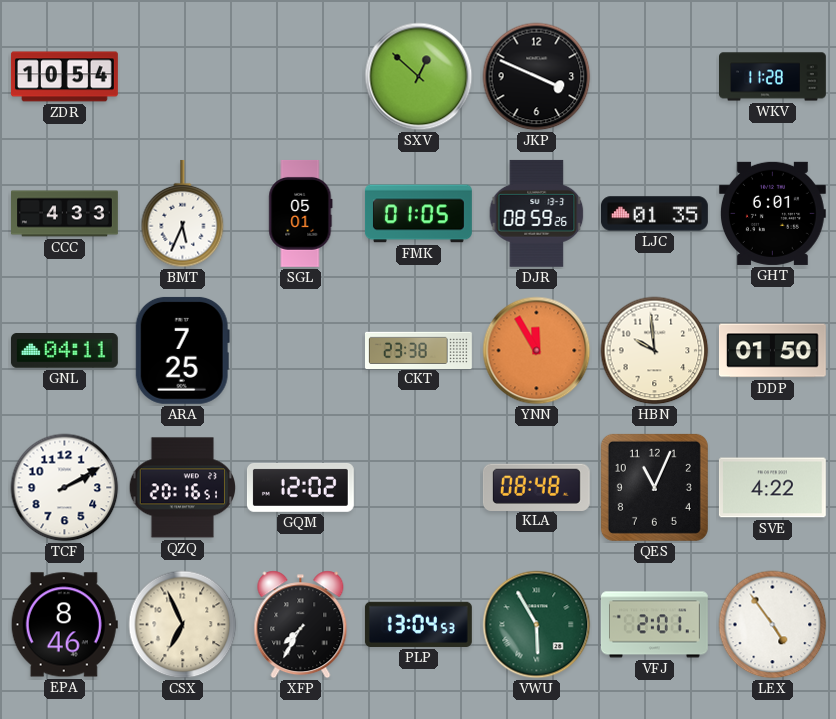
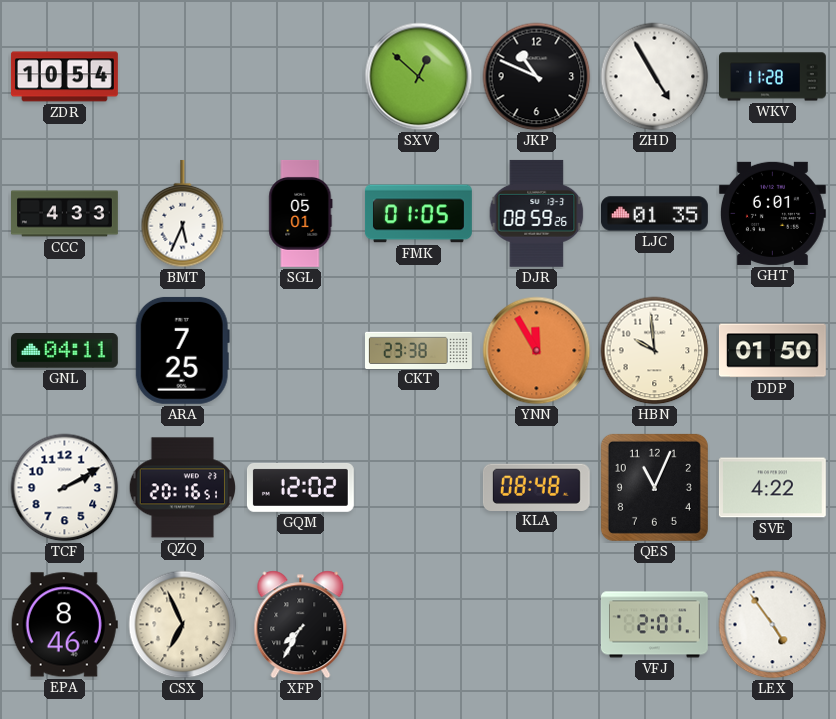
JKP: 3:49 -> 10:49
ZHD: none -> 4:55
PLP: 13:04 -> none
VWU: 5:55 -> none
